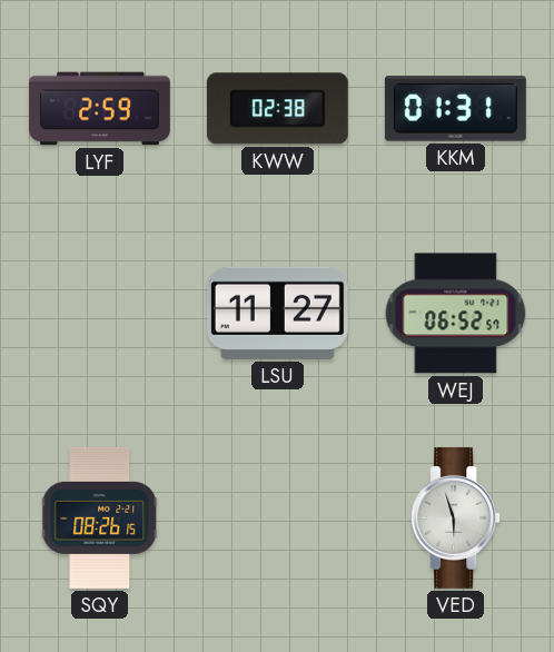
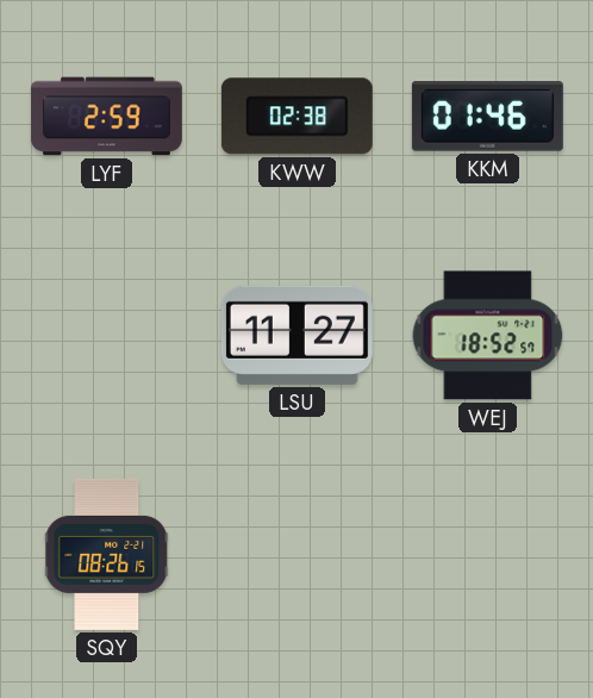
KKM: 01:31 -> 01:46
WEJ: 06:52 -> 18:52
VED: 5:57 -> none
